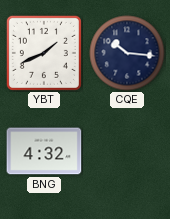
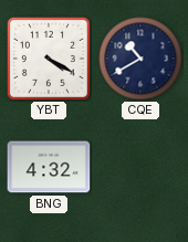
YBT: 1:41 -> 4:20
CQE: 10:16 -> 10:40
